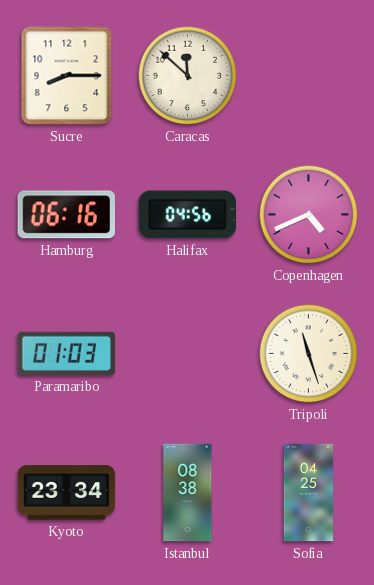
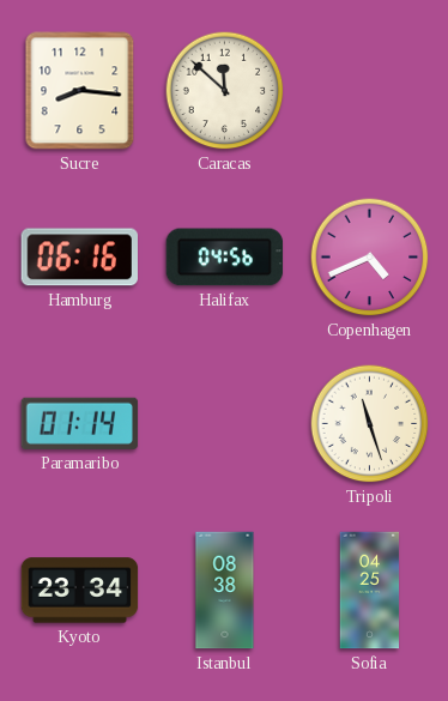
Sucre: 8:15 -> 8:16
Paramaribo: 01:03 -> 01:14
